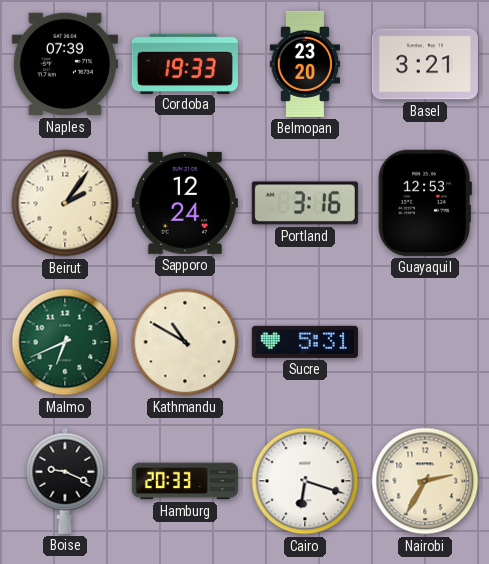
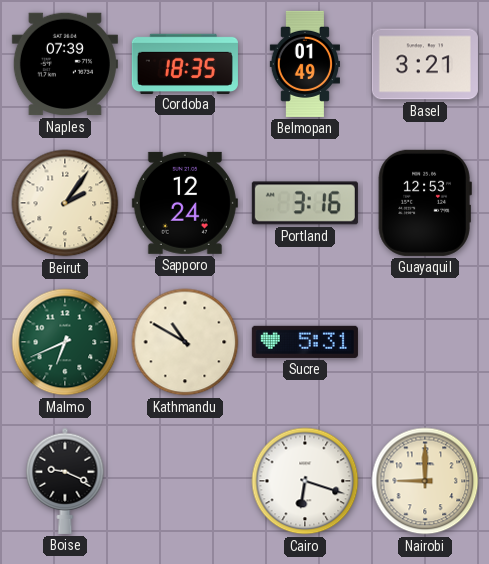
Cordoba: 19:33 -> 18:35
Belmopan: 23:20 -> 01:49
Hamburg: 20:33 -> none
Nairobi: 2:35 -> 9:00
